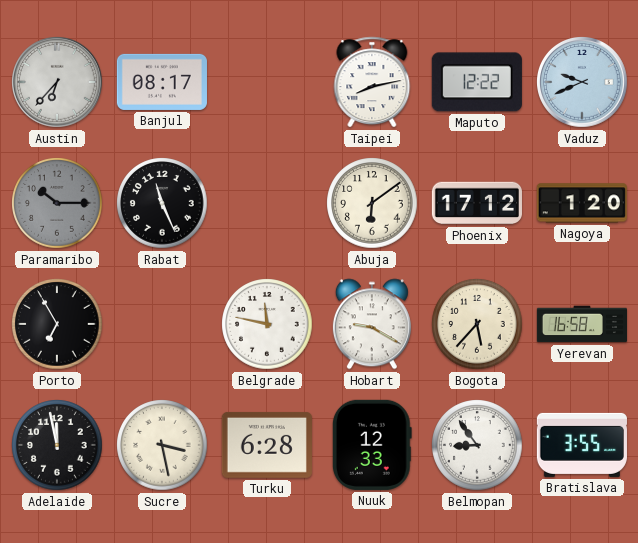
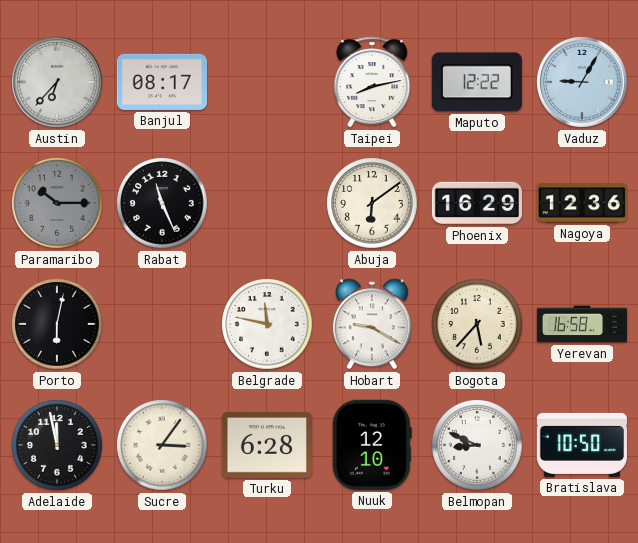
Vaduz: 9:41 -> 9:05
Phoenix: 17:12 -> 16:29
Nagoya: 1:20 -> 12:36
Porto: 6:55 -> 6:02
Sucre: 3:28 -> 3:06
Nuuk: 12:33 -> 12:10
Belmopan: 8:54 -> 8:49
Bratislava: 3:55 -> 10:50
